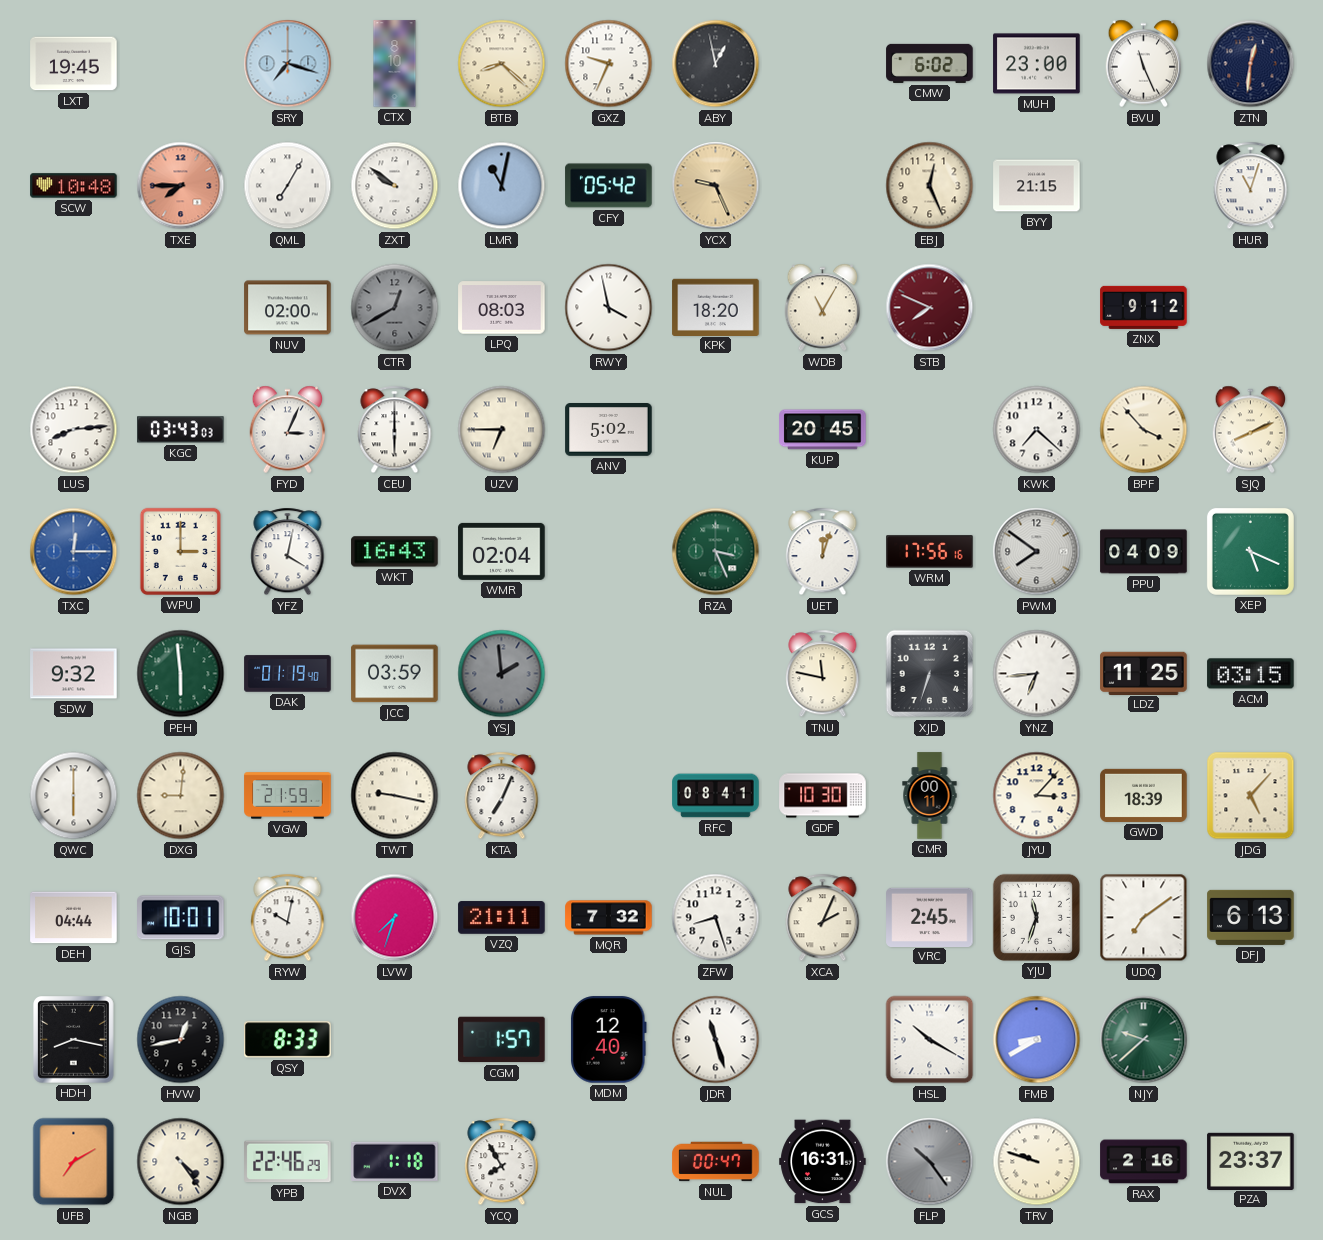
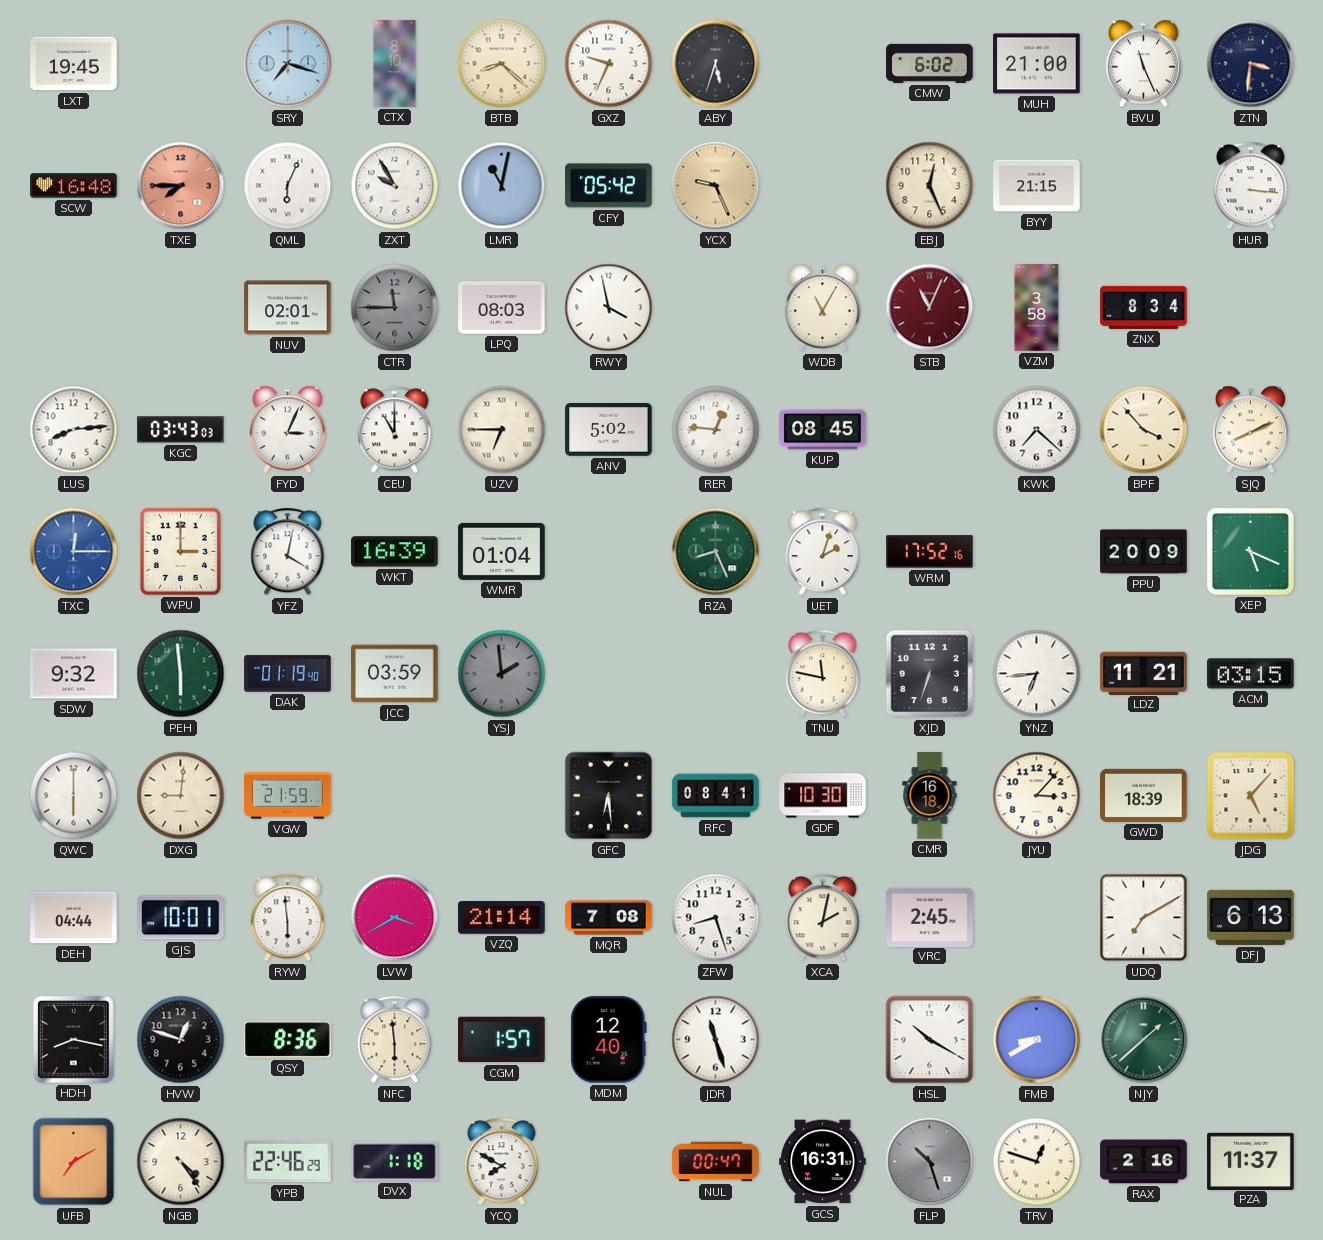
ABY: 12:58 -> 5:33
MUH: 23:00 -> 21:00
ZTN: 12:31 -> 3:31
SCW: 10:48 -> 16:48
QML: 7:05 -> 6:04
ZXT: 9:51 -> 9:55
HUR: 11:03 -> 3:16
NUV: 02:00 -> 02:01
CTR: 12:40 -> 11:45
KPK: 18:20 -> none
STB: 7:49 -> 11:04
VZM: none -> 3:58
ZNX: 9:12 -> 8:34
CEU: 6:00 -> 11:00
RER: none -> 12:46
KUP: 20:45 -> 08:45
WKT: 16:43 -> 16:39
WMR: 02:04 -> 01:04
RZA: 3:26 -> 8:26
UET: 12:03 -> 2:03
WRM: 17:56 -> 17:52
PWM: 7:51 -> none
PPU: 04:09 -> 20:09
LDZ: 11:25 -> 11:21
TWT: 9:17 -> none
KTA: 7:04 -> none
GFC: none -> 6:29
CMR: 00:11 -> 16:18
RYW: 10:02 -> 5:59
LVW: 7:33 -> 3:40
VZQ: 21:11 -> 21:14
MQR: 7:32 -> 7:08
XCA: 2:04 -> 2:02
YJU: 11:33 -> none
UDQ: 7:09 -> 7:10
HVW: 12:43 -> 12:48
QSY: 8:33 -> 8:36
NFC: none -> 5:59
NJY: 9:38 -> 1:38
YCQ: 7:55 -> 7:50
FLP: 10:24 -> 10:27
TRV: 9:48 -> 12:48
PZA: 23:37 -> 11:37
